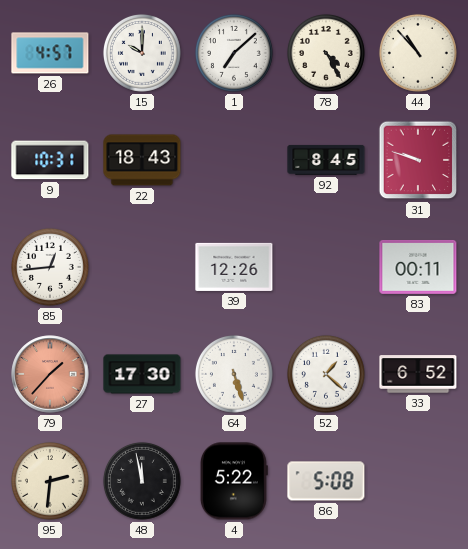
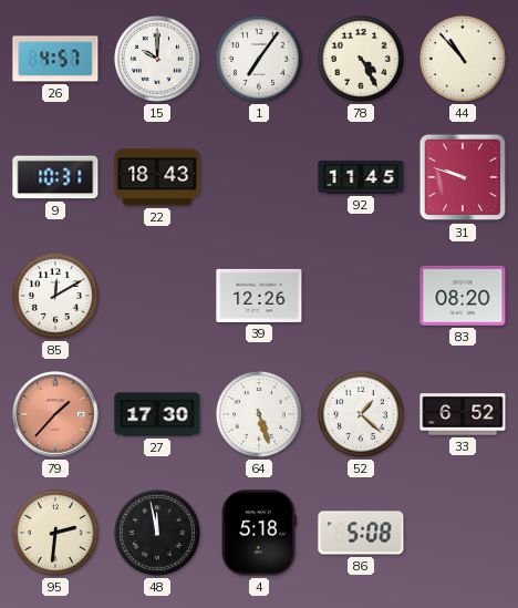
1: 7:08 -> 7:06
92: 8:45 -> 11:45
85: 12:44 -> 12:10
83: 00:11 -> 08:20
4: 5:22 -> 5:18
